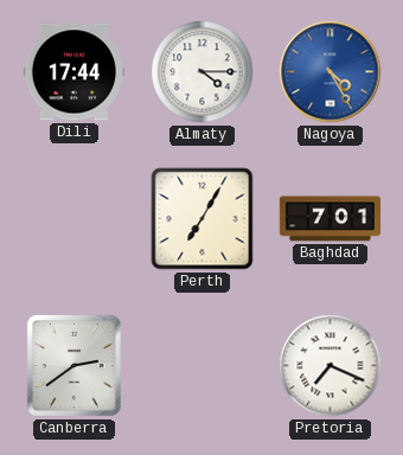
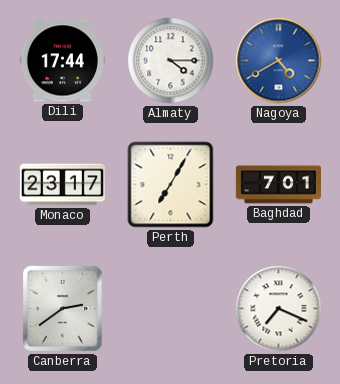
Nagoya: 4:25 -> 4:40
Monaco: none -> 23:17
